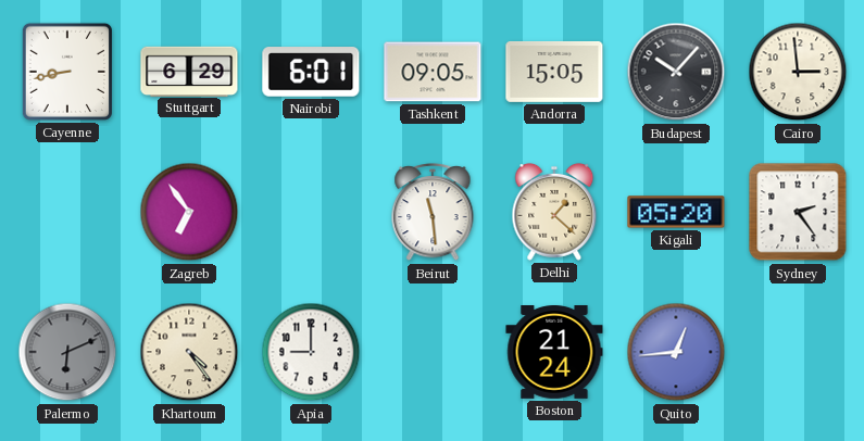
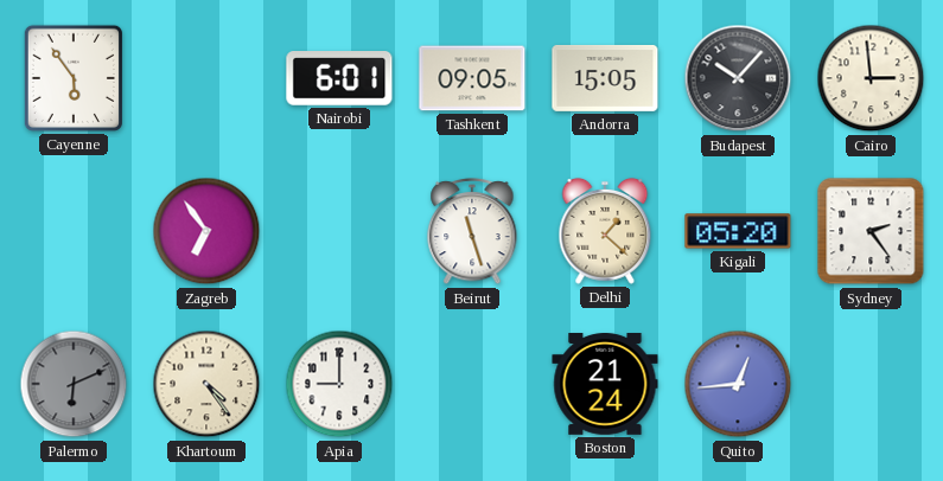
Cayenne: 8:43 -> 5:54
Stuttgart: 6:29 -> none
Beirut: 11:29 -> 11:27
